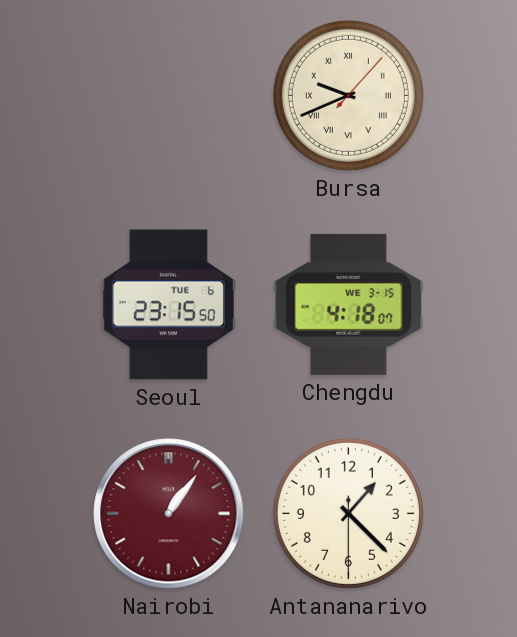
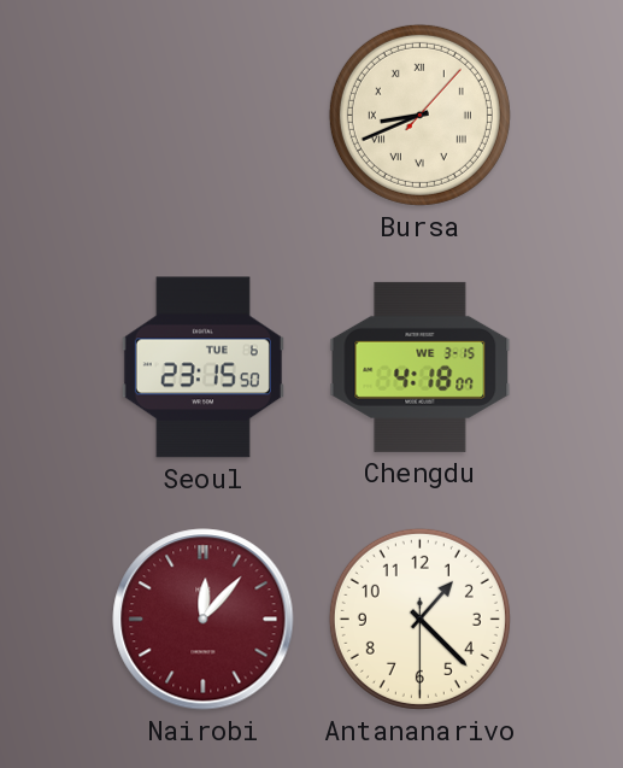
Bursa: 9:41 -> 8:41
Nairobi: 1:06 -> 12:07
